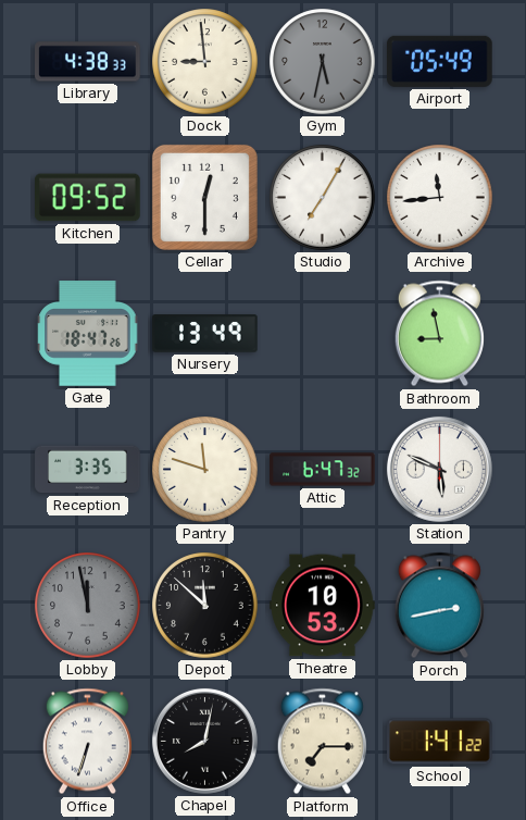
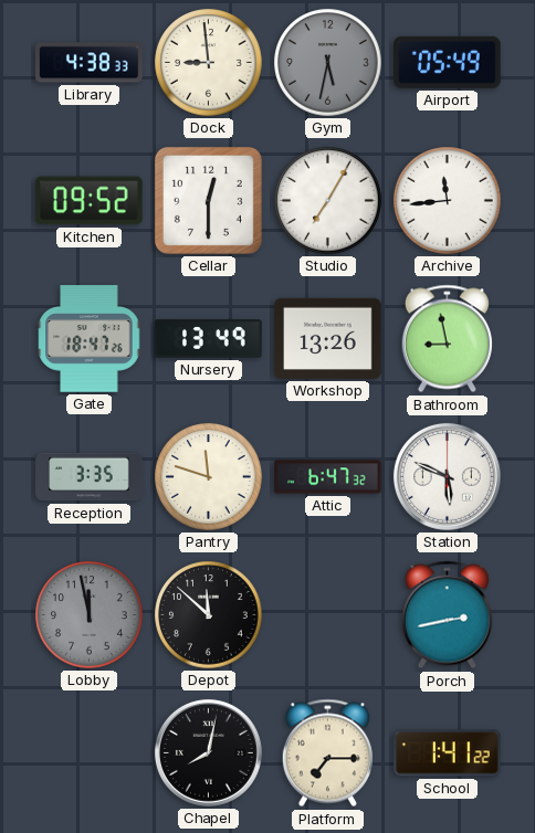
Workshop: none -> 13:26
Theatre: 10:53 -> none
Office: 6:33 -> none
